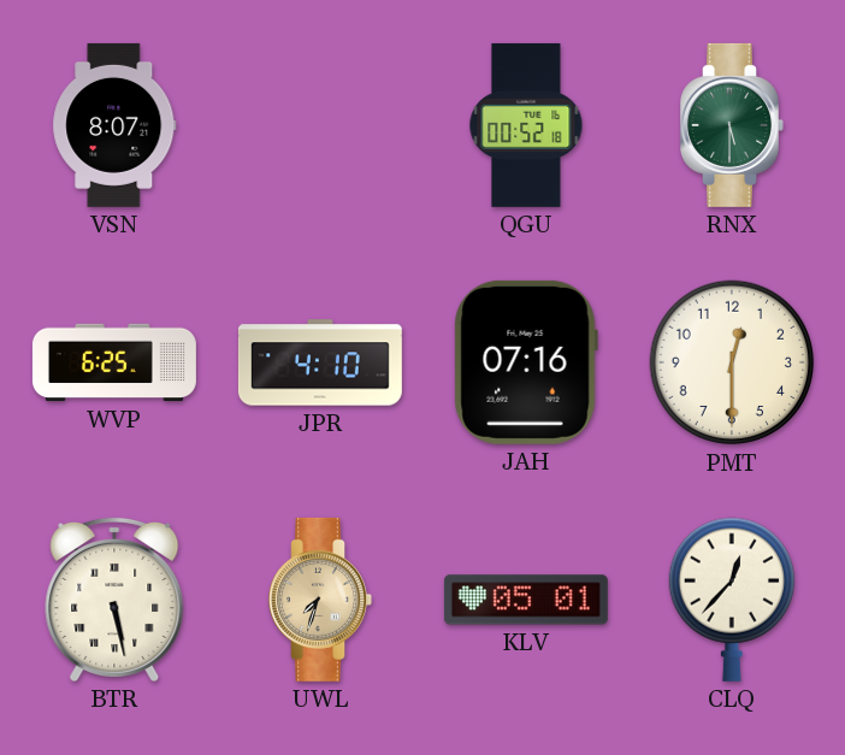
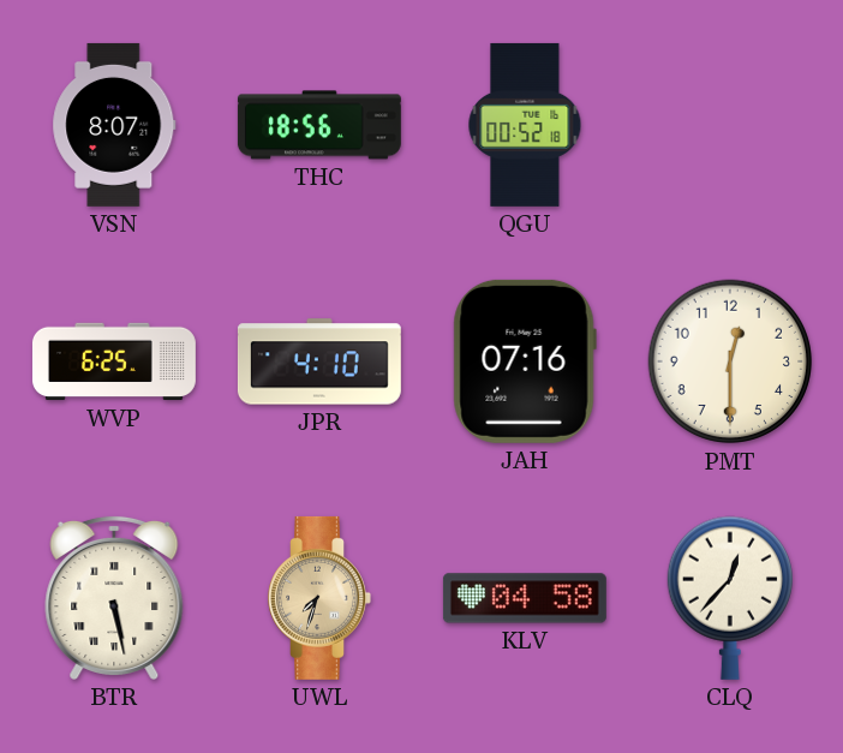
THC: none -> 18:56
RNX: 5:30 -> none
KLV: 05:01 -> 04:58
